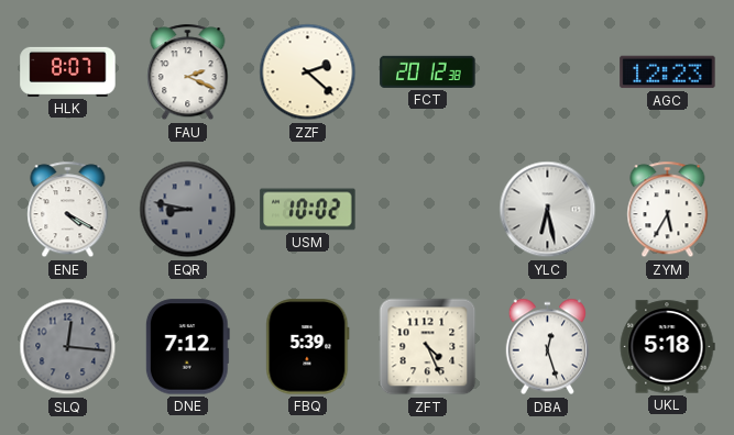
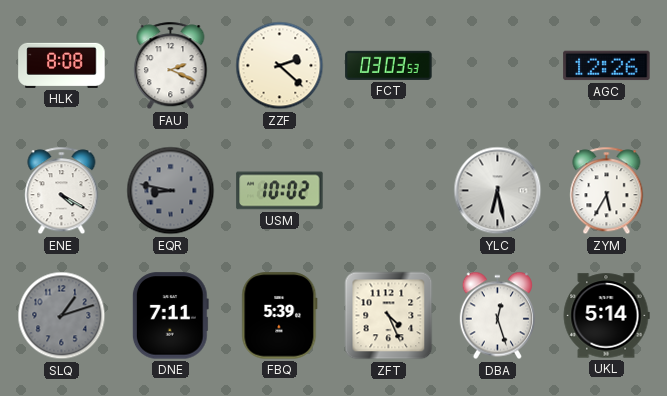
HLK: 8:07 -> 8:08
FCT: 20:12 -> 03:03
AGC: 12:23 -> 12:26
SLQ: 12:16 -> 1:12
DNE: 7:12 -> 7:11
UKL: 5:18 -> 5:14
